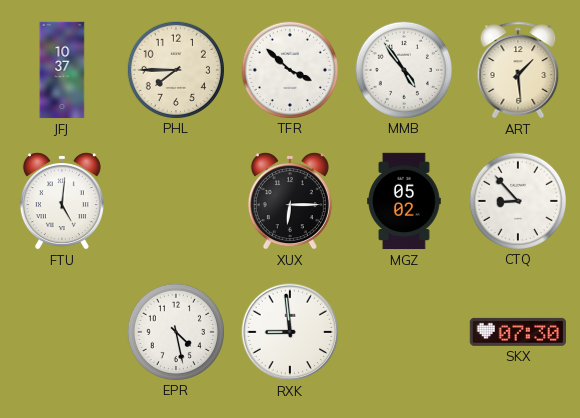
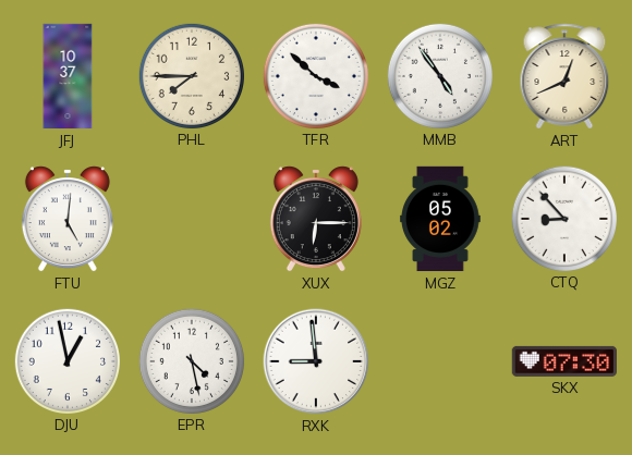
ART: 1:29 -> 12:41
DJU: none -> 12:58
